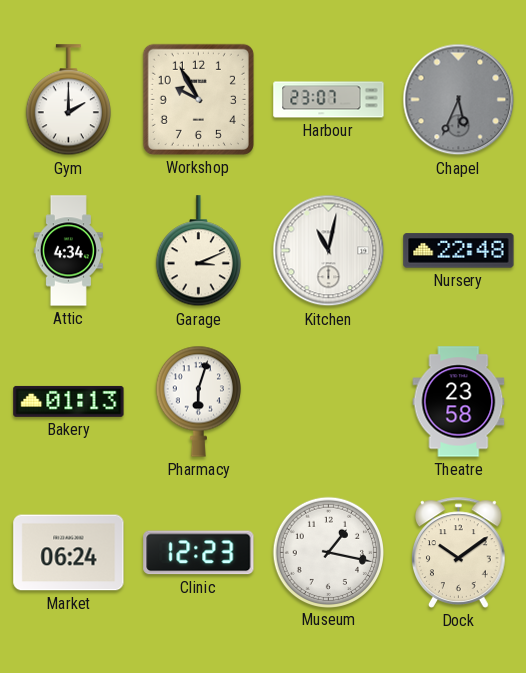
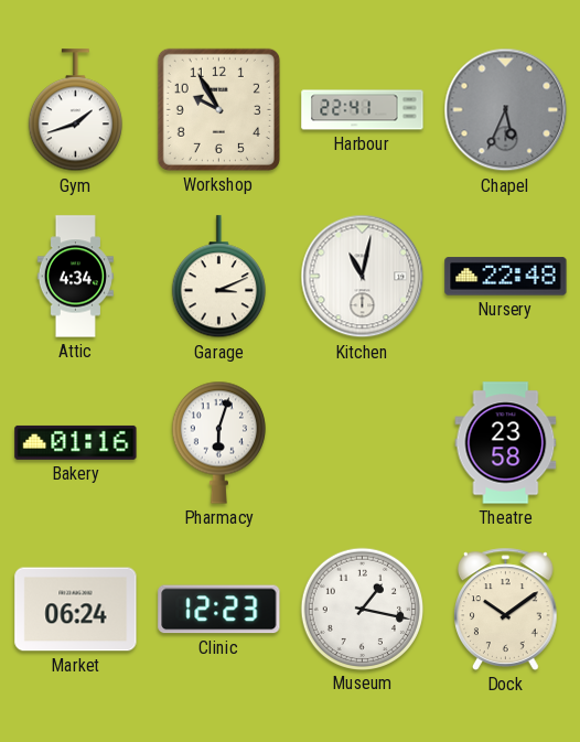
Gym: 2:00 -> 1:42
Harbour: 23:07 -> 22:41
Bakery: 01:13 -> 01:16
